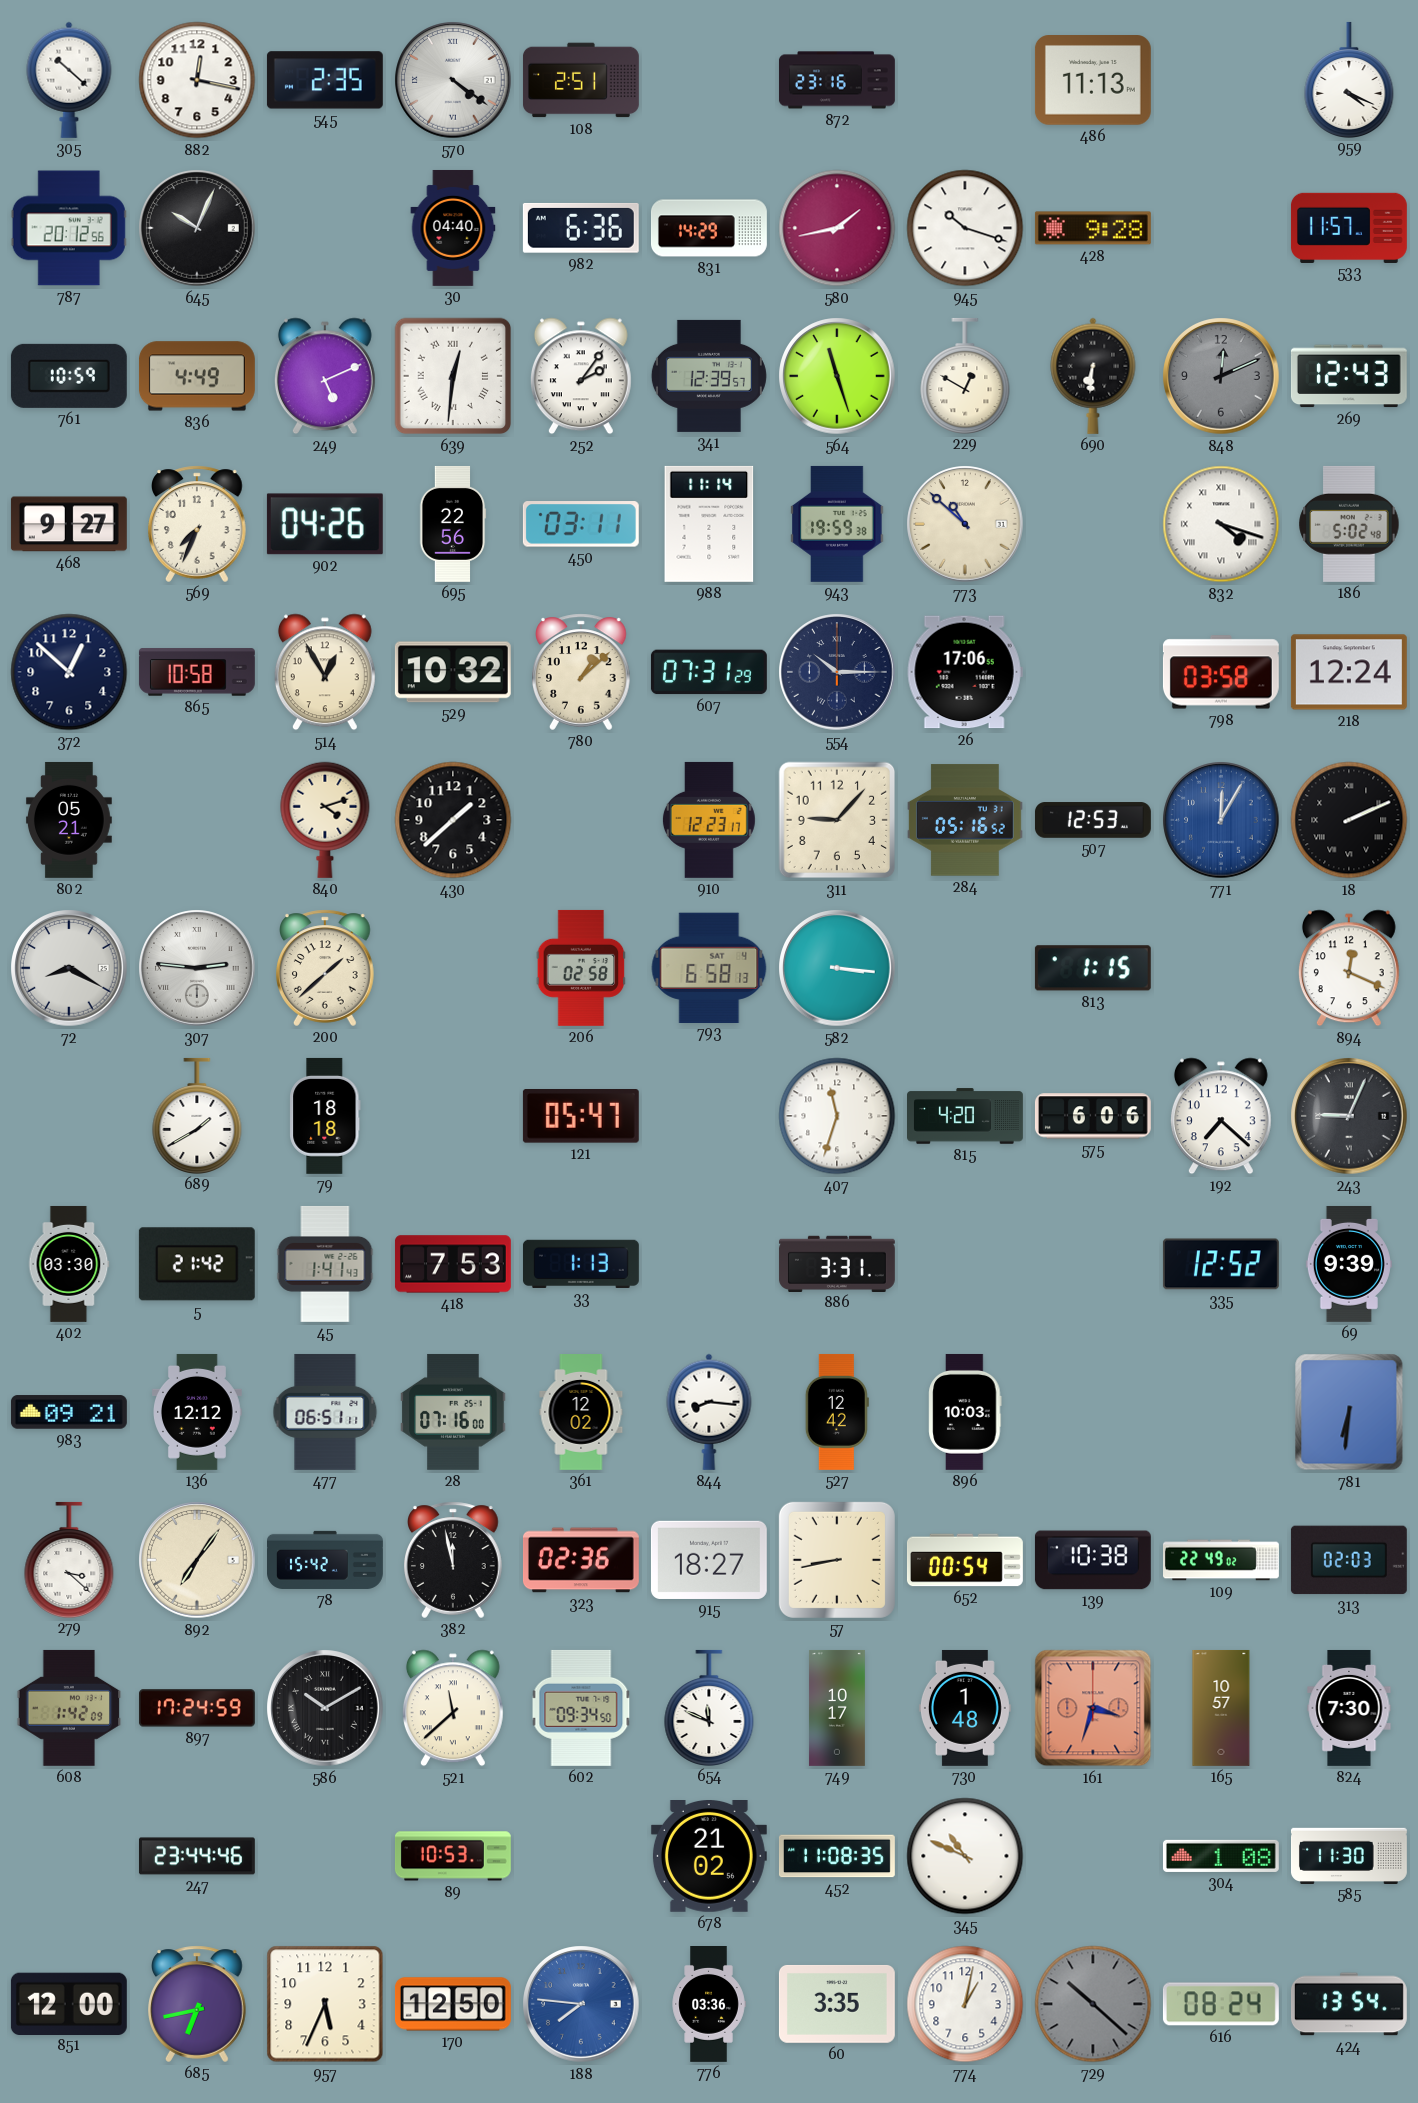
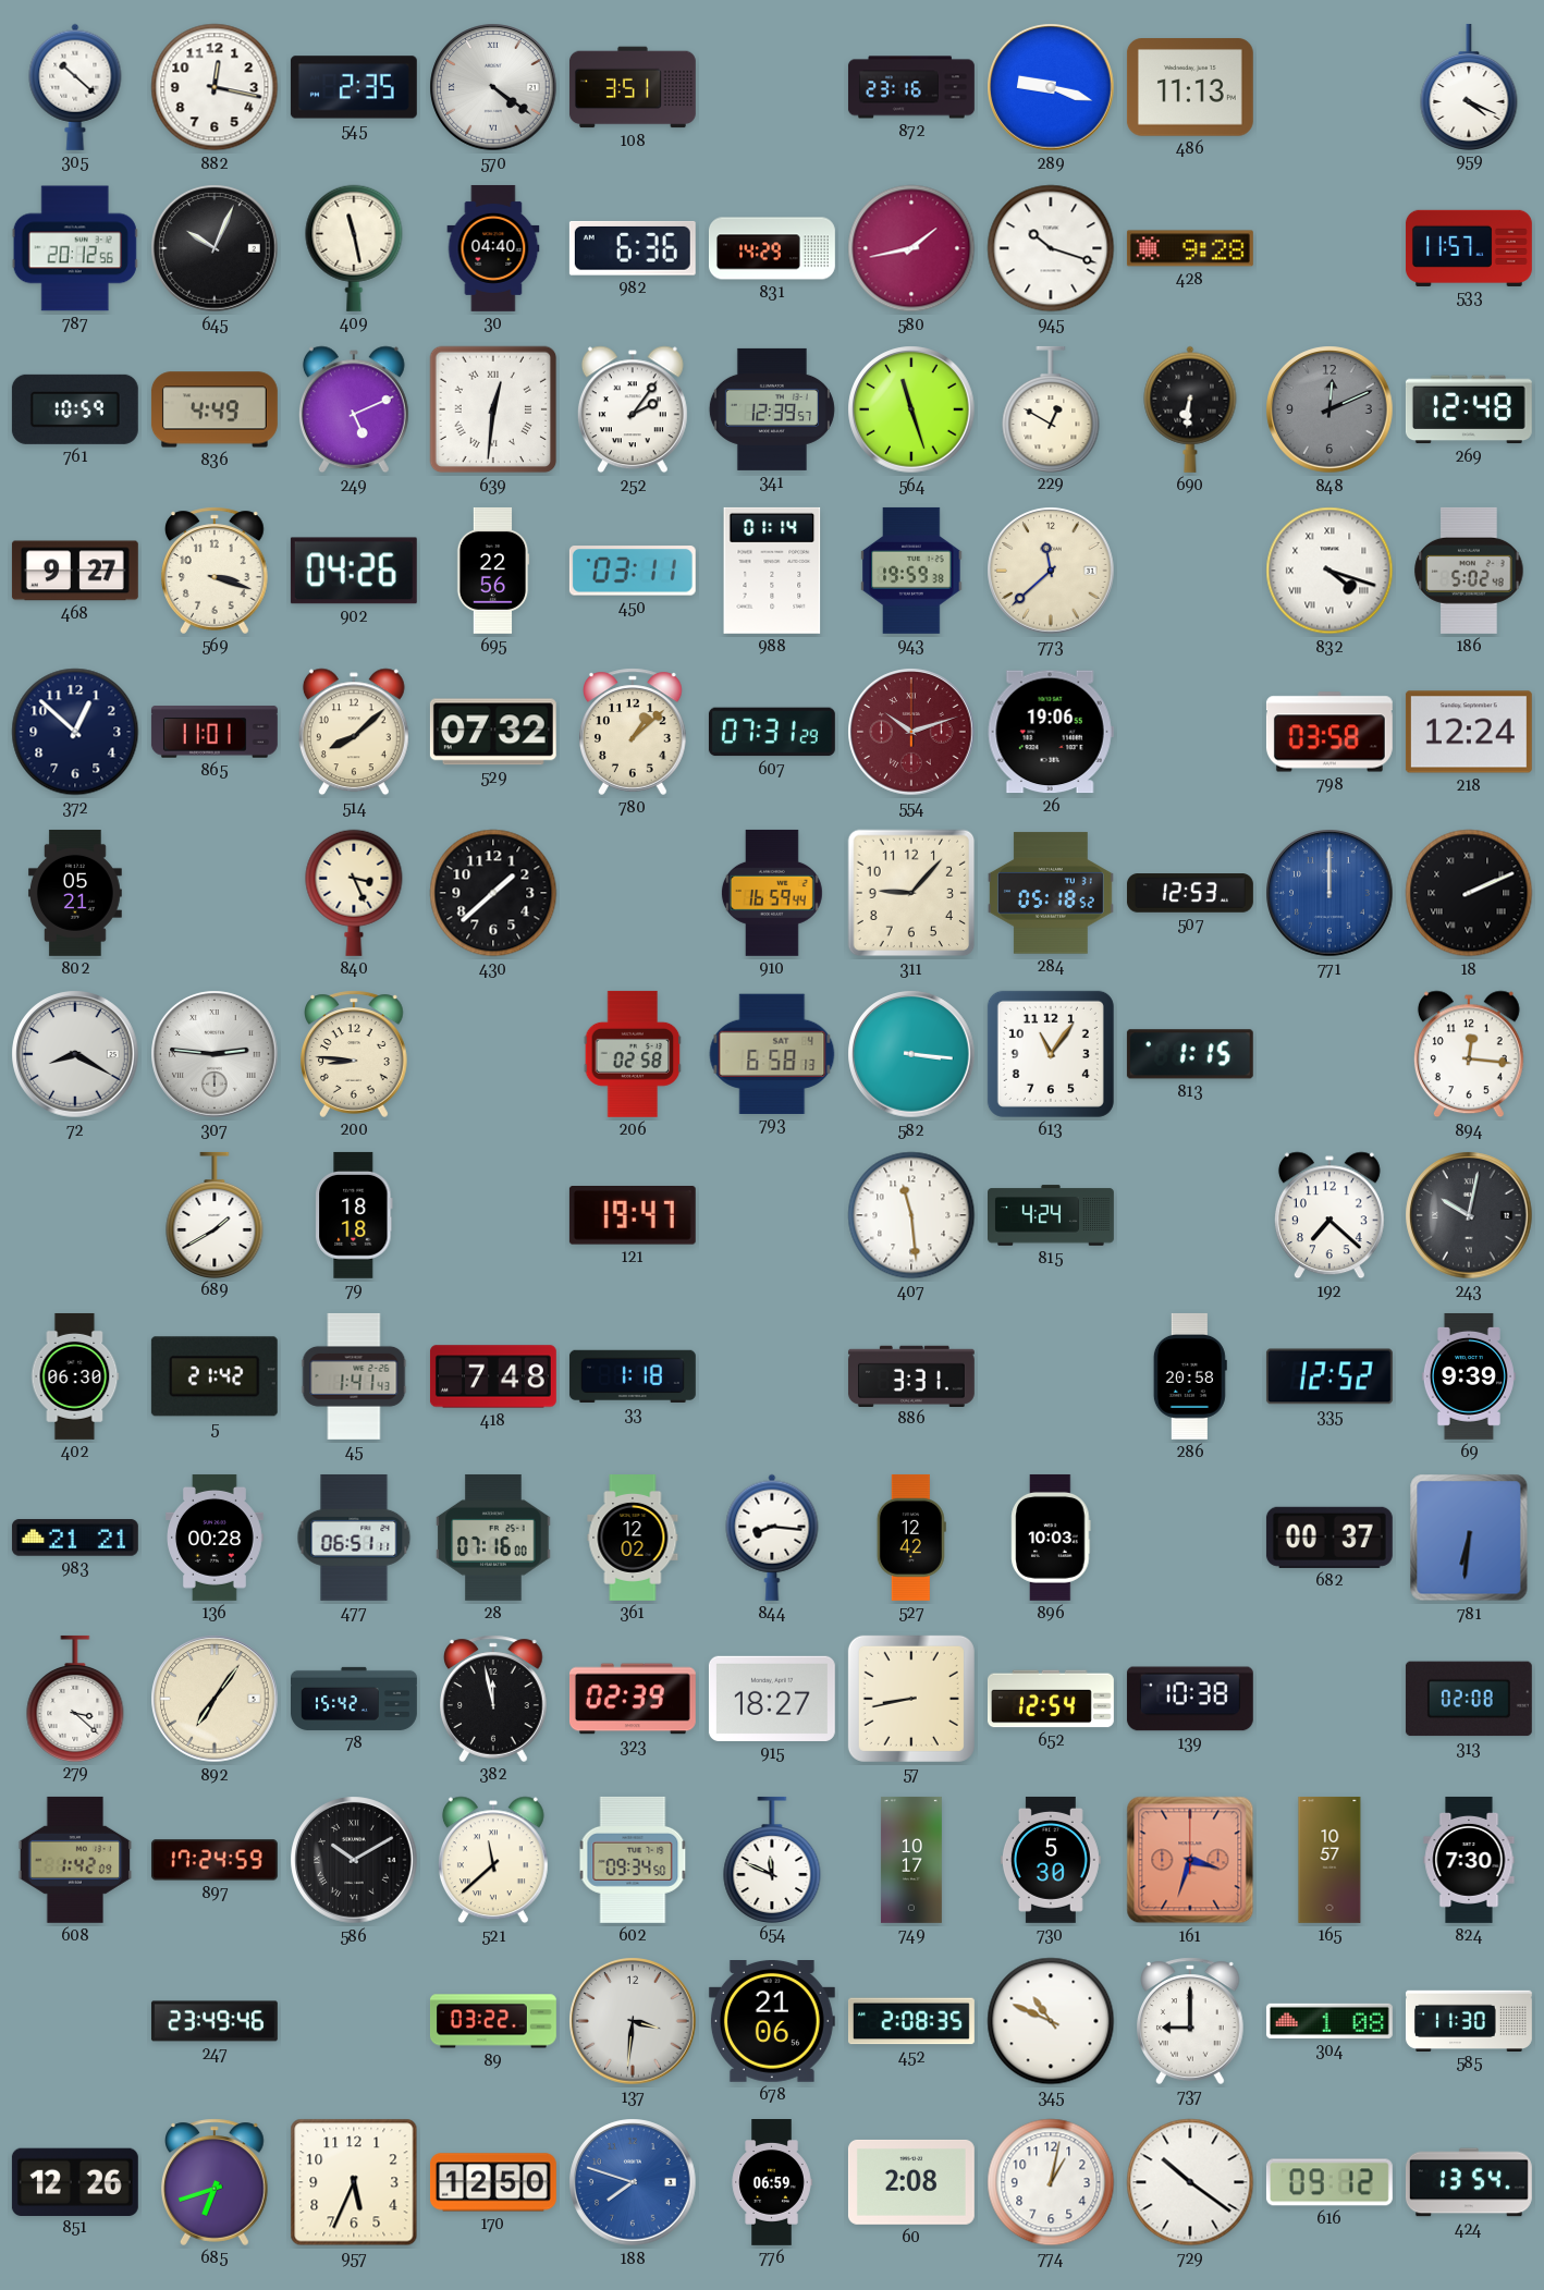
108: 2:51 -> 3:51
289: none -> 9:18
409: none -> 11:28
269: 12:43 -> 12:48
569: 7:34 -> 3:18
988: 11:14 -> 01:14
773: 10:52 -> 11:38
865: 10:58 -> 11:01
514: 12:55 -> 8:08
529: 10:32 -> 07:32
554: 10:15 -> 10:12
554 dial: navy -> burgundy
26: 17:06 -> 19:06
840: 4:12 -> 3:26
910: 12:23 -> 16:59
284: 05:16 -> 05:18
771: 12:05 -> 12:00
200: 1:38 -> 8:46
613: none -> 11:06
894: 12:19 -> 12:16
121: 05:47 -> 19:47
407: 11:33 -> 11:29
815: 4:20 -> 4:24
575: 6:06 -> none
243: 9:04 -> 10:02
402: 03:30 -> 06:30
418: 7:53 -> 7:48
33: 1:13 -> 1:18
286: none -> 20:58
983: 09:21 -> 21:21
136: 12:12 -> 00:28
682: none -> 00:37
323: 02:36 -> 02:39
652: 00:54 -> 12:54
109: 22:49 -> none
313: 02:03 -> 02:08
730: 1:48 -> 5:30
247: 23:44 -> 23:49
89: 10:53 -> 03:22
137: none -> 3:31
678: 21:02 -> 21:06
452: 11:08 -> 2:08
737: none -> 9:00
851: 12:00 -> 12:26
685: 6:43 -> 6:42
188: 7:46 -> 7:48
776: 03:36 -> 06:59
60: 3:35 -> 2:08
729: 10:22 -> 10:21
729 dial: grey -> white
616: 08:24 -> 09:12
